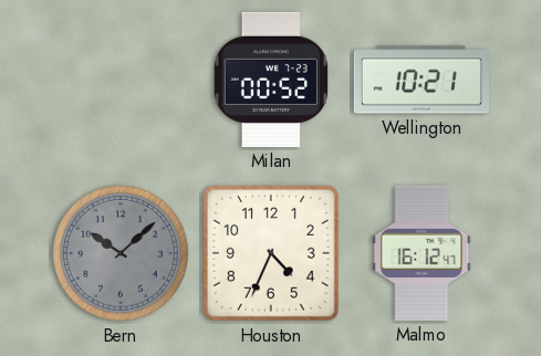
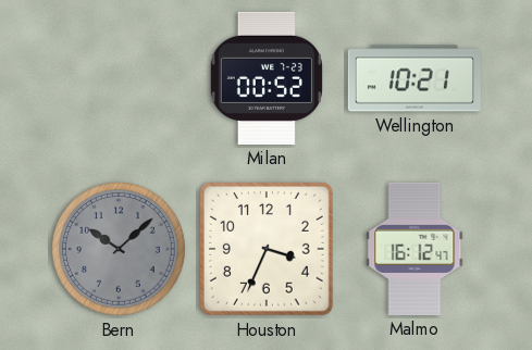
Houston: 4:34 -> 3:34
